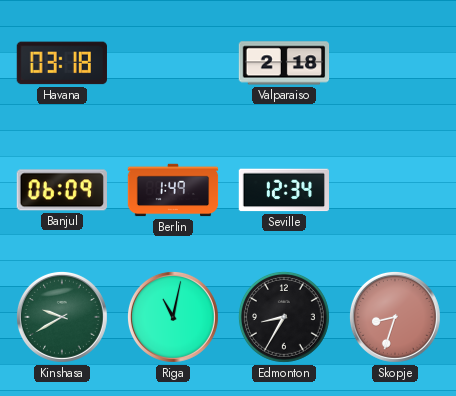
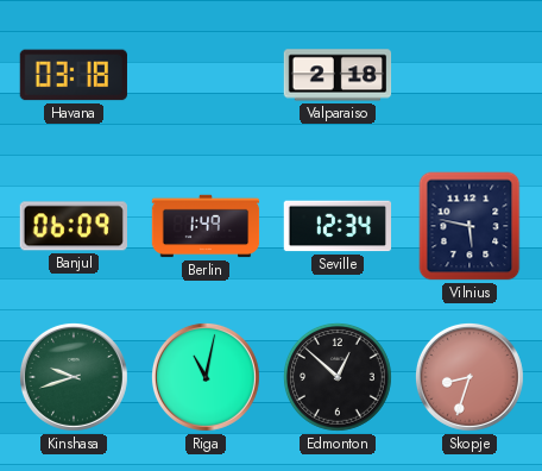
Vilnius: none -> 5:47
Kinshasa: 9:40 -> 9:42
Edmonton: 8:35 -> 12:52
